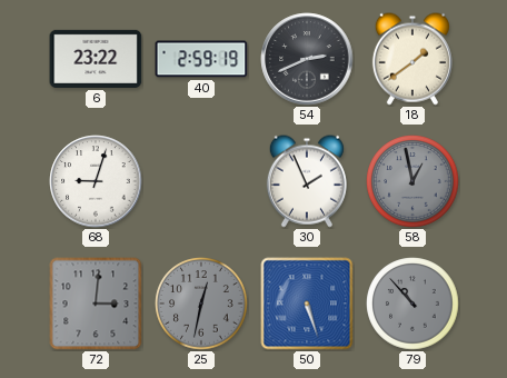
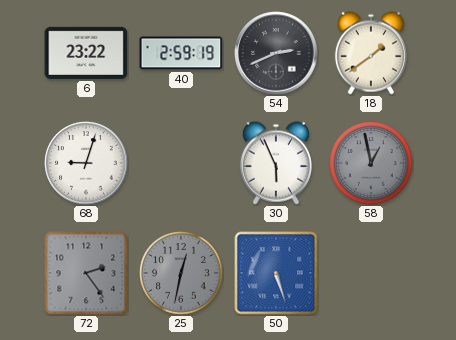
30: 1:56 -> 5:56
72: 3:01 -> 2:24
79: 10:53 -> none
